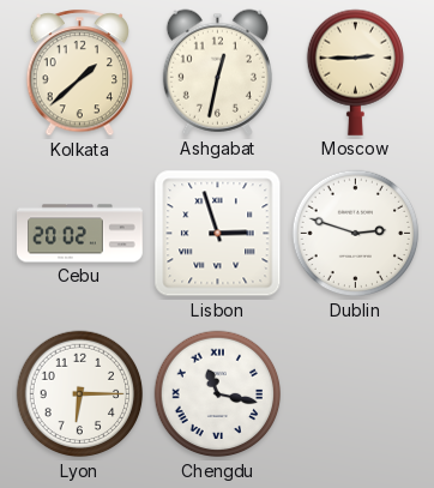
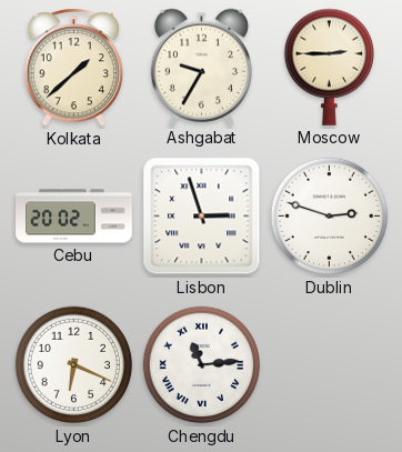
Ashgabat: 12:32 -> 9:35
Lyon: 6:15 -> 6:19
Chengdu: 11:17 -> 11:14
